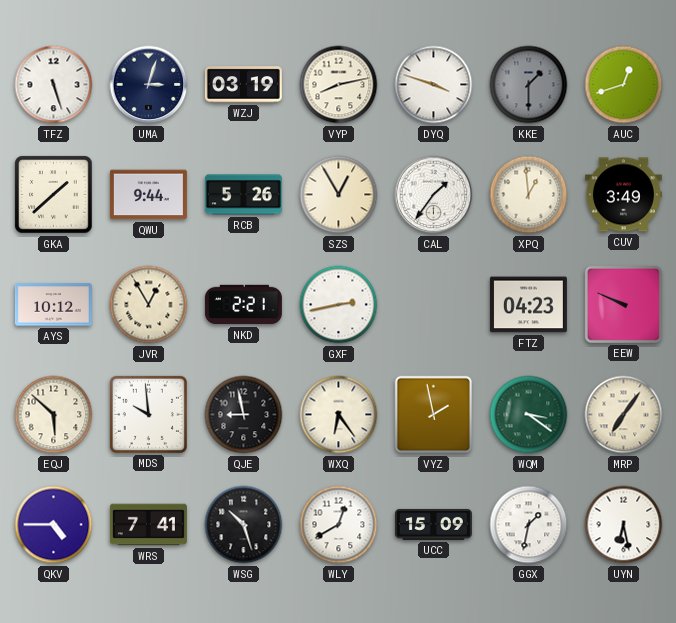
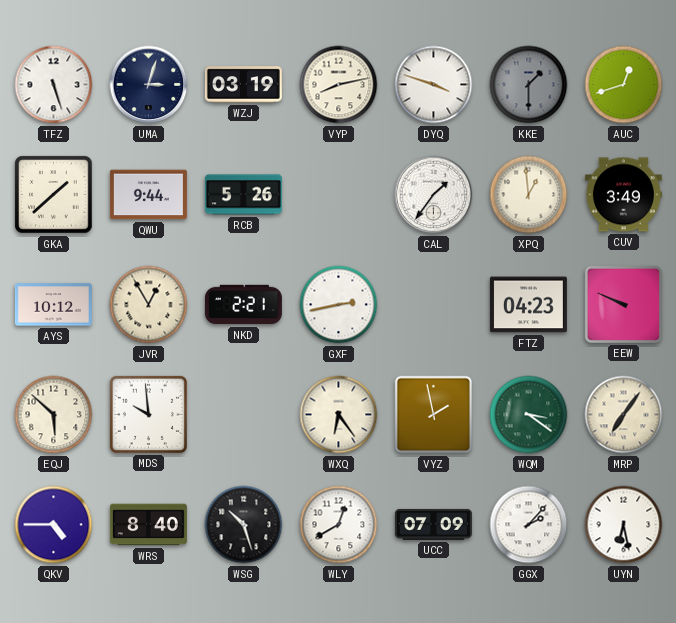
SZS: 12:55 -> none
QJE: 8:58 -> none
WRS: 7:41 -> 8:40
UCC: 15:09 -> 07:09
GGX: 1:32 -> 2:07
